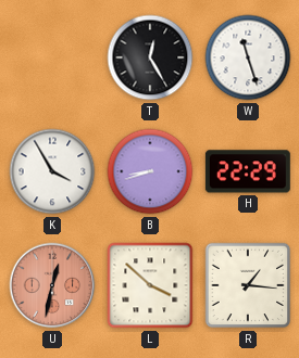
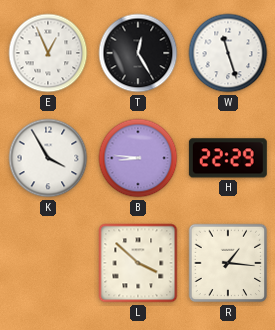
E: none -> 12:56
B: 8:42 -> 8:46
U: 12:32 -> none
